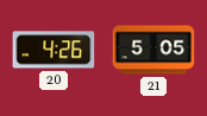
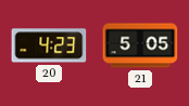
20: 4:26 -> 4:23
